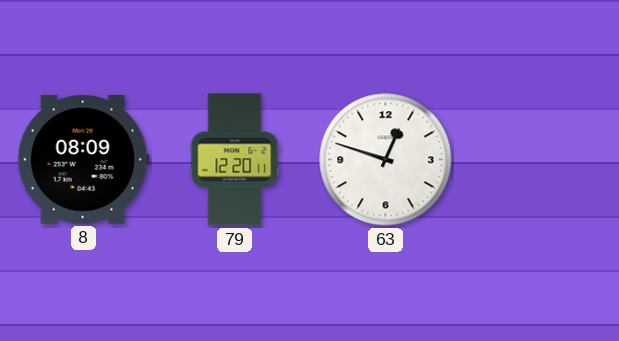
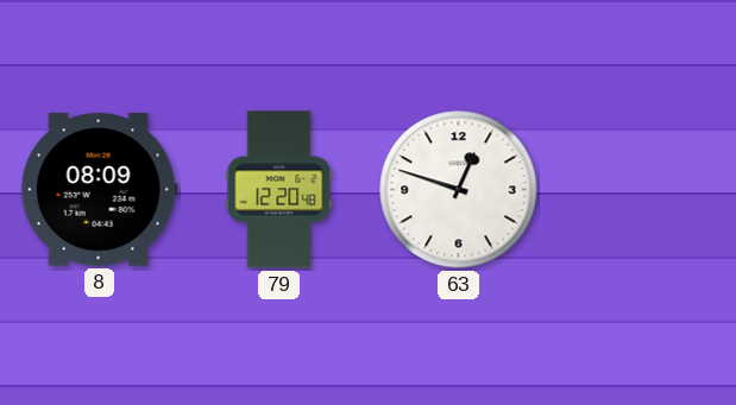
79: 12:20:11 -> 12:20:48
